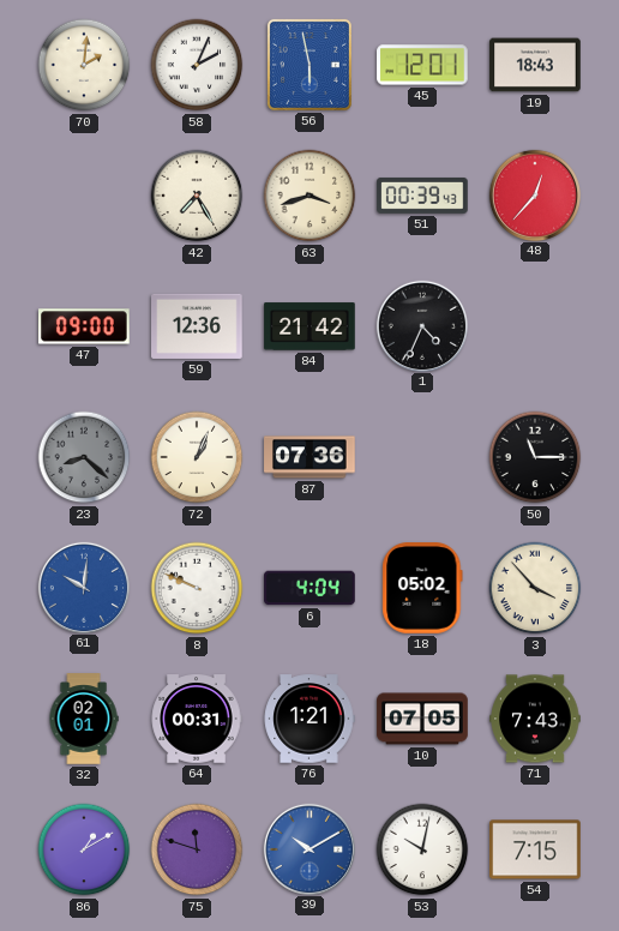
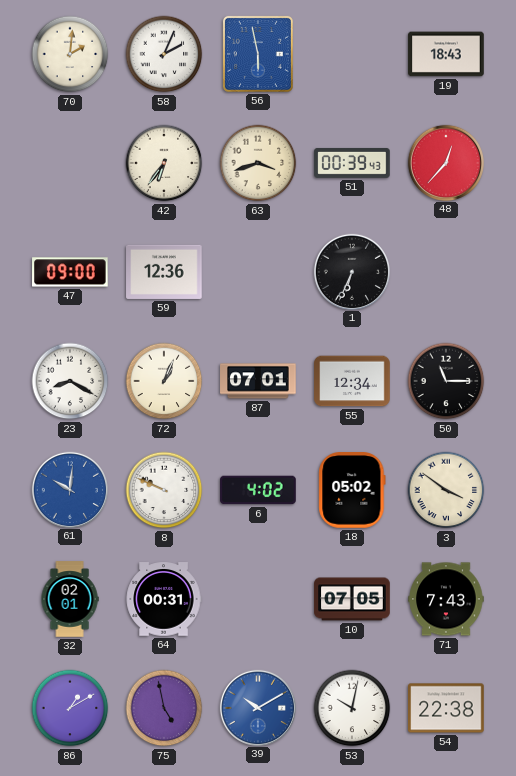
45: 12:01 -> none
42: 7:25 -> 6:36
84: 21:42 -> none
1: 4:34 -> 6:34
23: 8:22 -> 8:20
23 dial: grey -> white
87: 07:36 -> 07:01
55: none -> 12:34
6: 4:04 -> 4:02
3: 3:53 -> 3:51
76: 1:21 -> none
75: 11:48 -> 4:58
54: 7:15 -> 22:38
